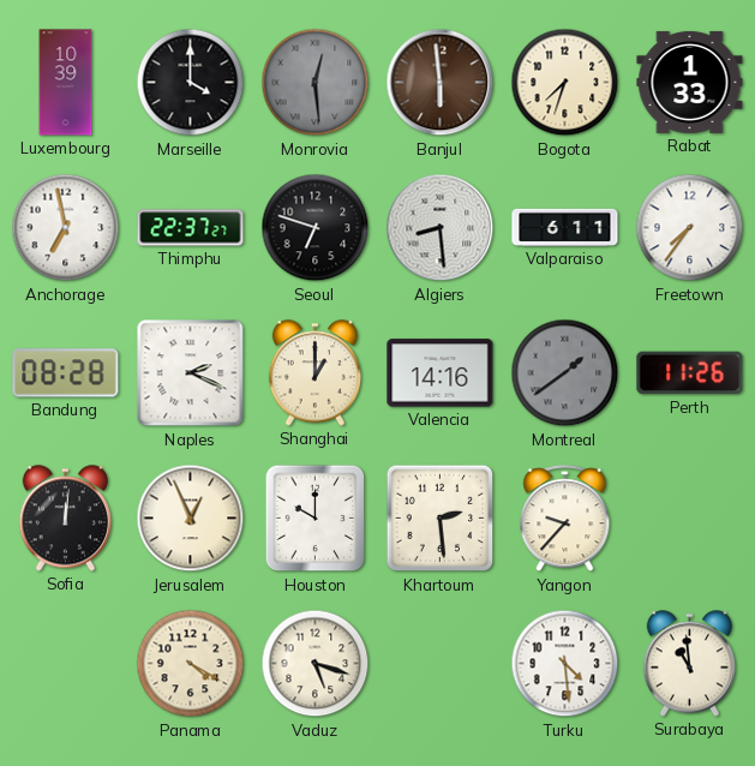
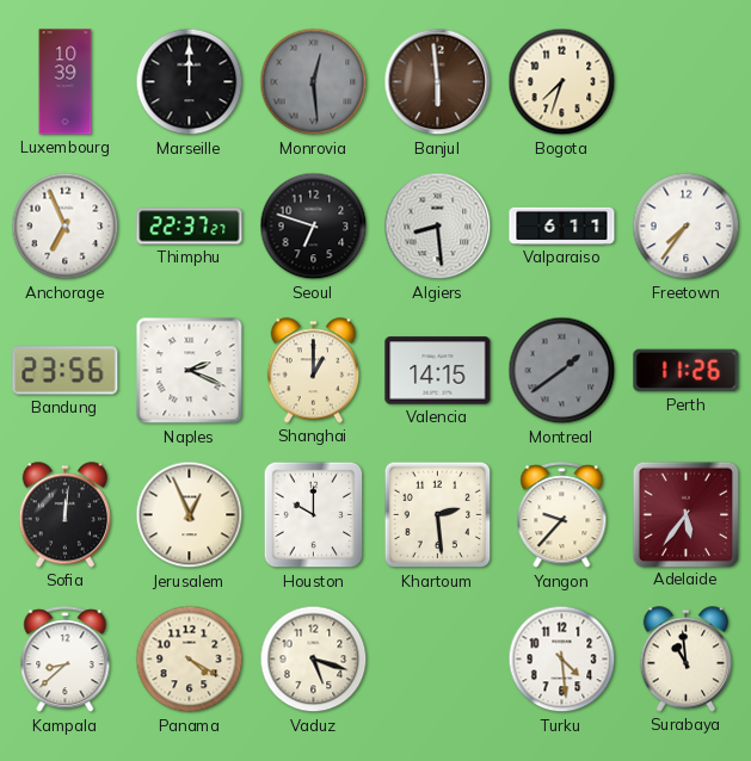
Marseille: 4:00 -> 12:00
Rabat: 1:33 -> none
Anchorage: 6:58 -> 6:56
Bandung: 08:28 -> 23:56
Valencia: 14:16 -> 14:15
Adelaide: none -> 5:36
Kampala: none -> 8:38
